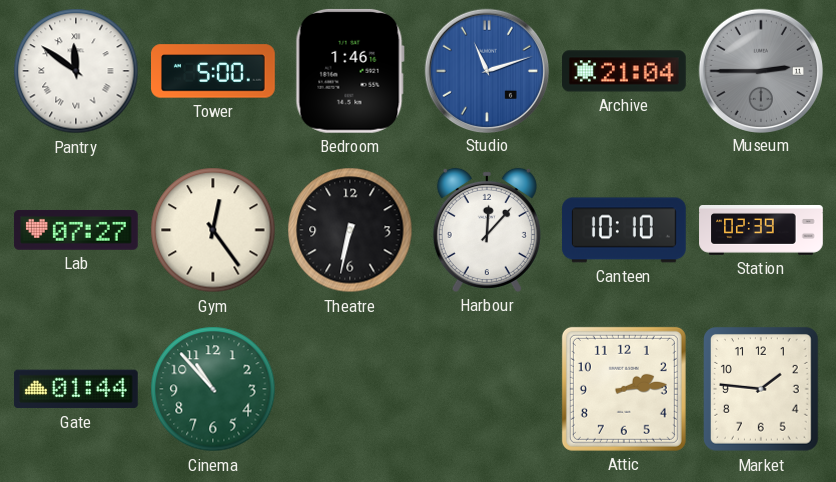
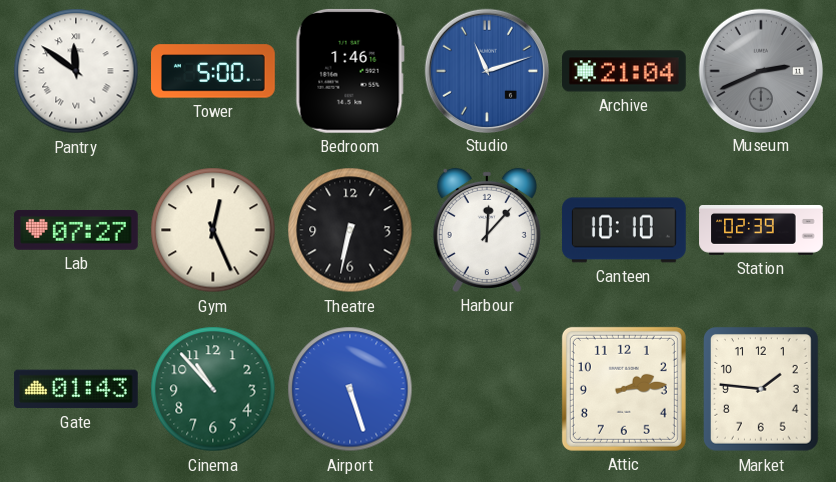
Museum: 2:45 -> 2:41
Gym: 12:24 -> 12:26
Gate: 01:44 -> 01:43
Airport: none -> 5:27
